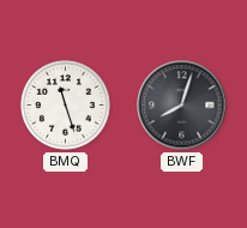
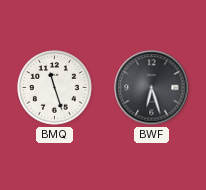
BWF: 8:03 -> 6:27
